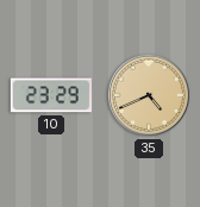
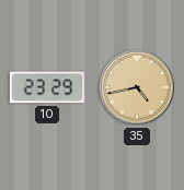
35: 4:41 -> 4:43
